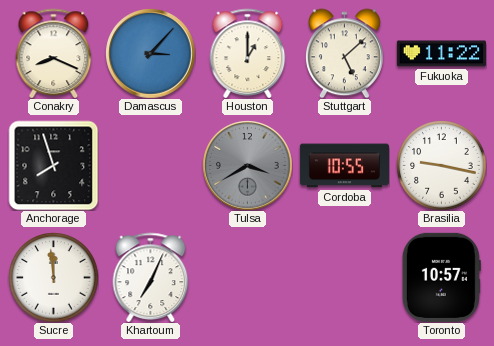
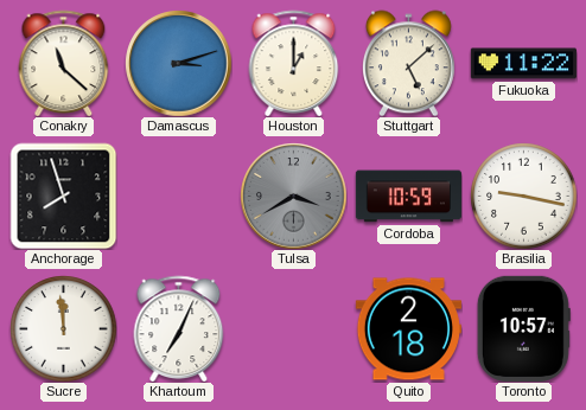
Conakry: 8:19 -> 11:22
Damascus: 3:07 -> 3:12
Cordoba: 10:55 -> 10:59
Quito: none -> 2:18
